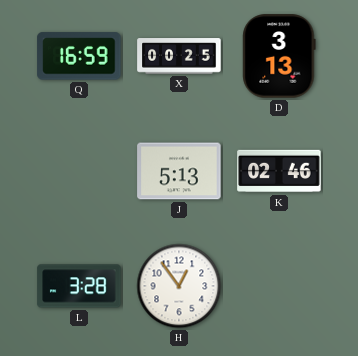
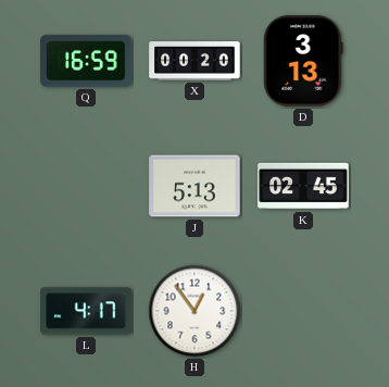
X: 00:25 -> 00:20
K: 02:46 -> 02:45
L: 3:28 -> 4:17
